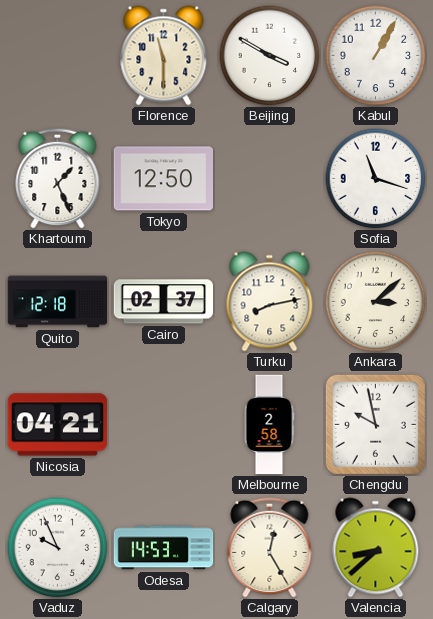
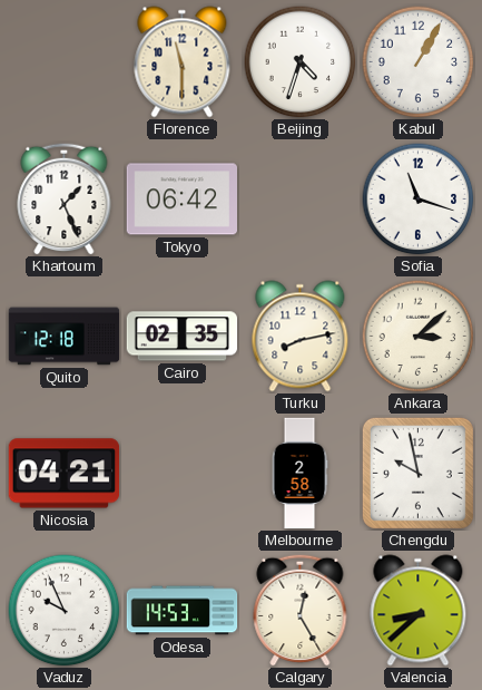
Beijing: 3:50 -> 4:33
Tokyo: 12:50 -> 06:42
Cairo: 02:37 -> 02:35
